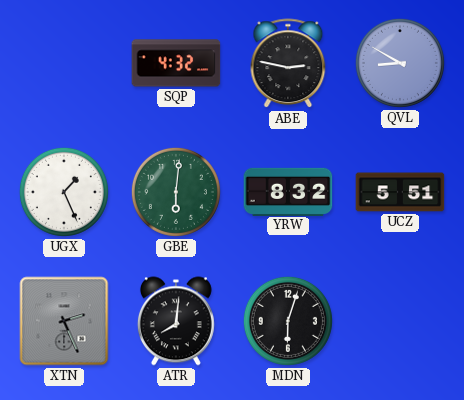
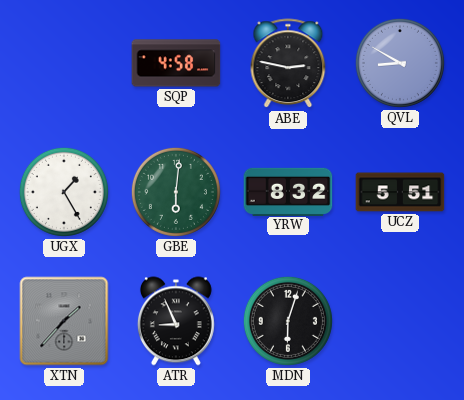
SQP: 4:32 -> 4:58
UGX: 1:26 -> 1:25
XTN: 2:26 -> 1:37
ATR: 8:01 -> 8:56
